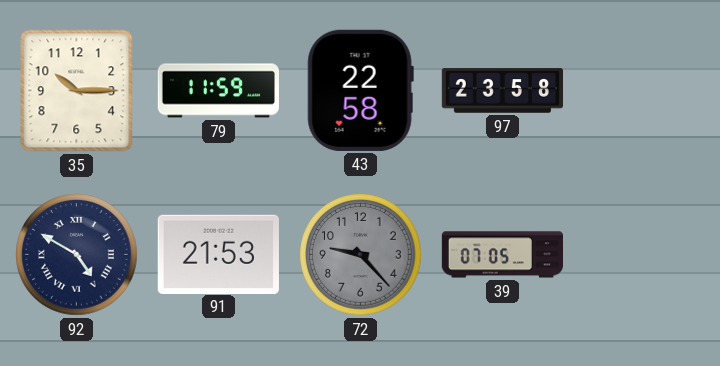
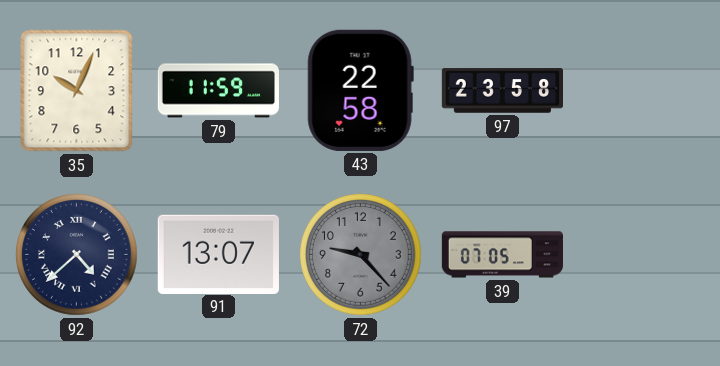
35: 10:15 -> 10:04
92: 4:50 -> 4:38
91: 21:53 -> 13:07
